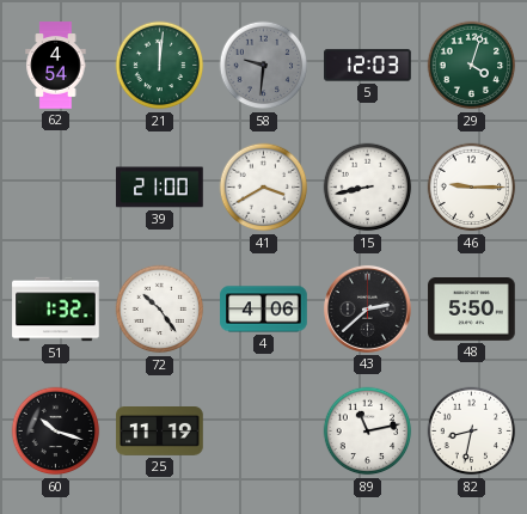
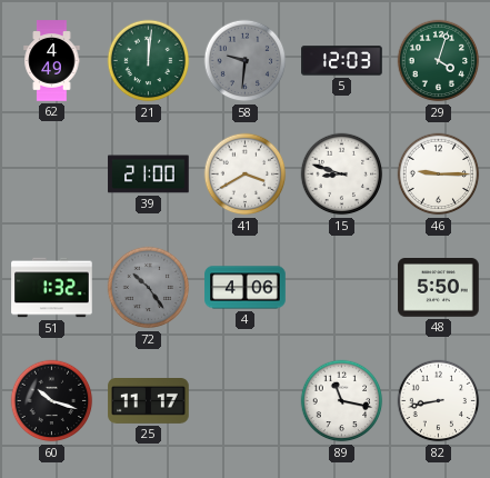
62: 4:54 -> 4:49
15: 8:43 -> 8:48
72 dial: white -> grey
43: 2:38 -> none
25: 11:19 -> 11:17
89: 11:13 -> 11:17
82: 8:32 -> 8:43
